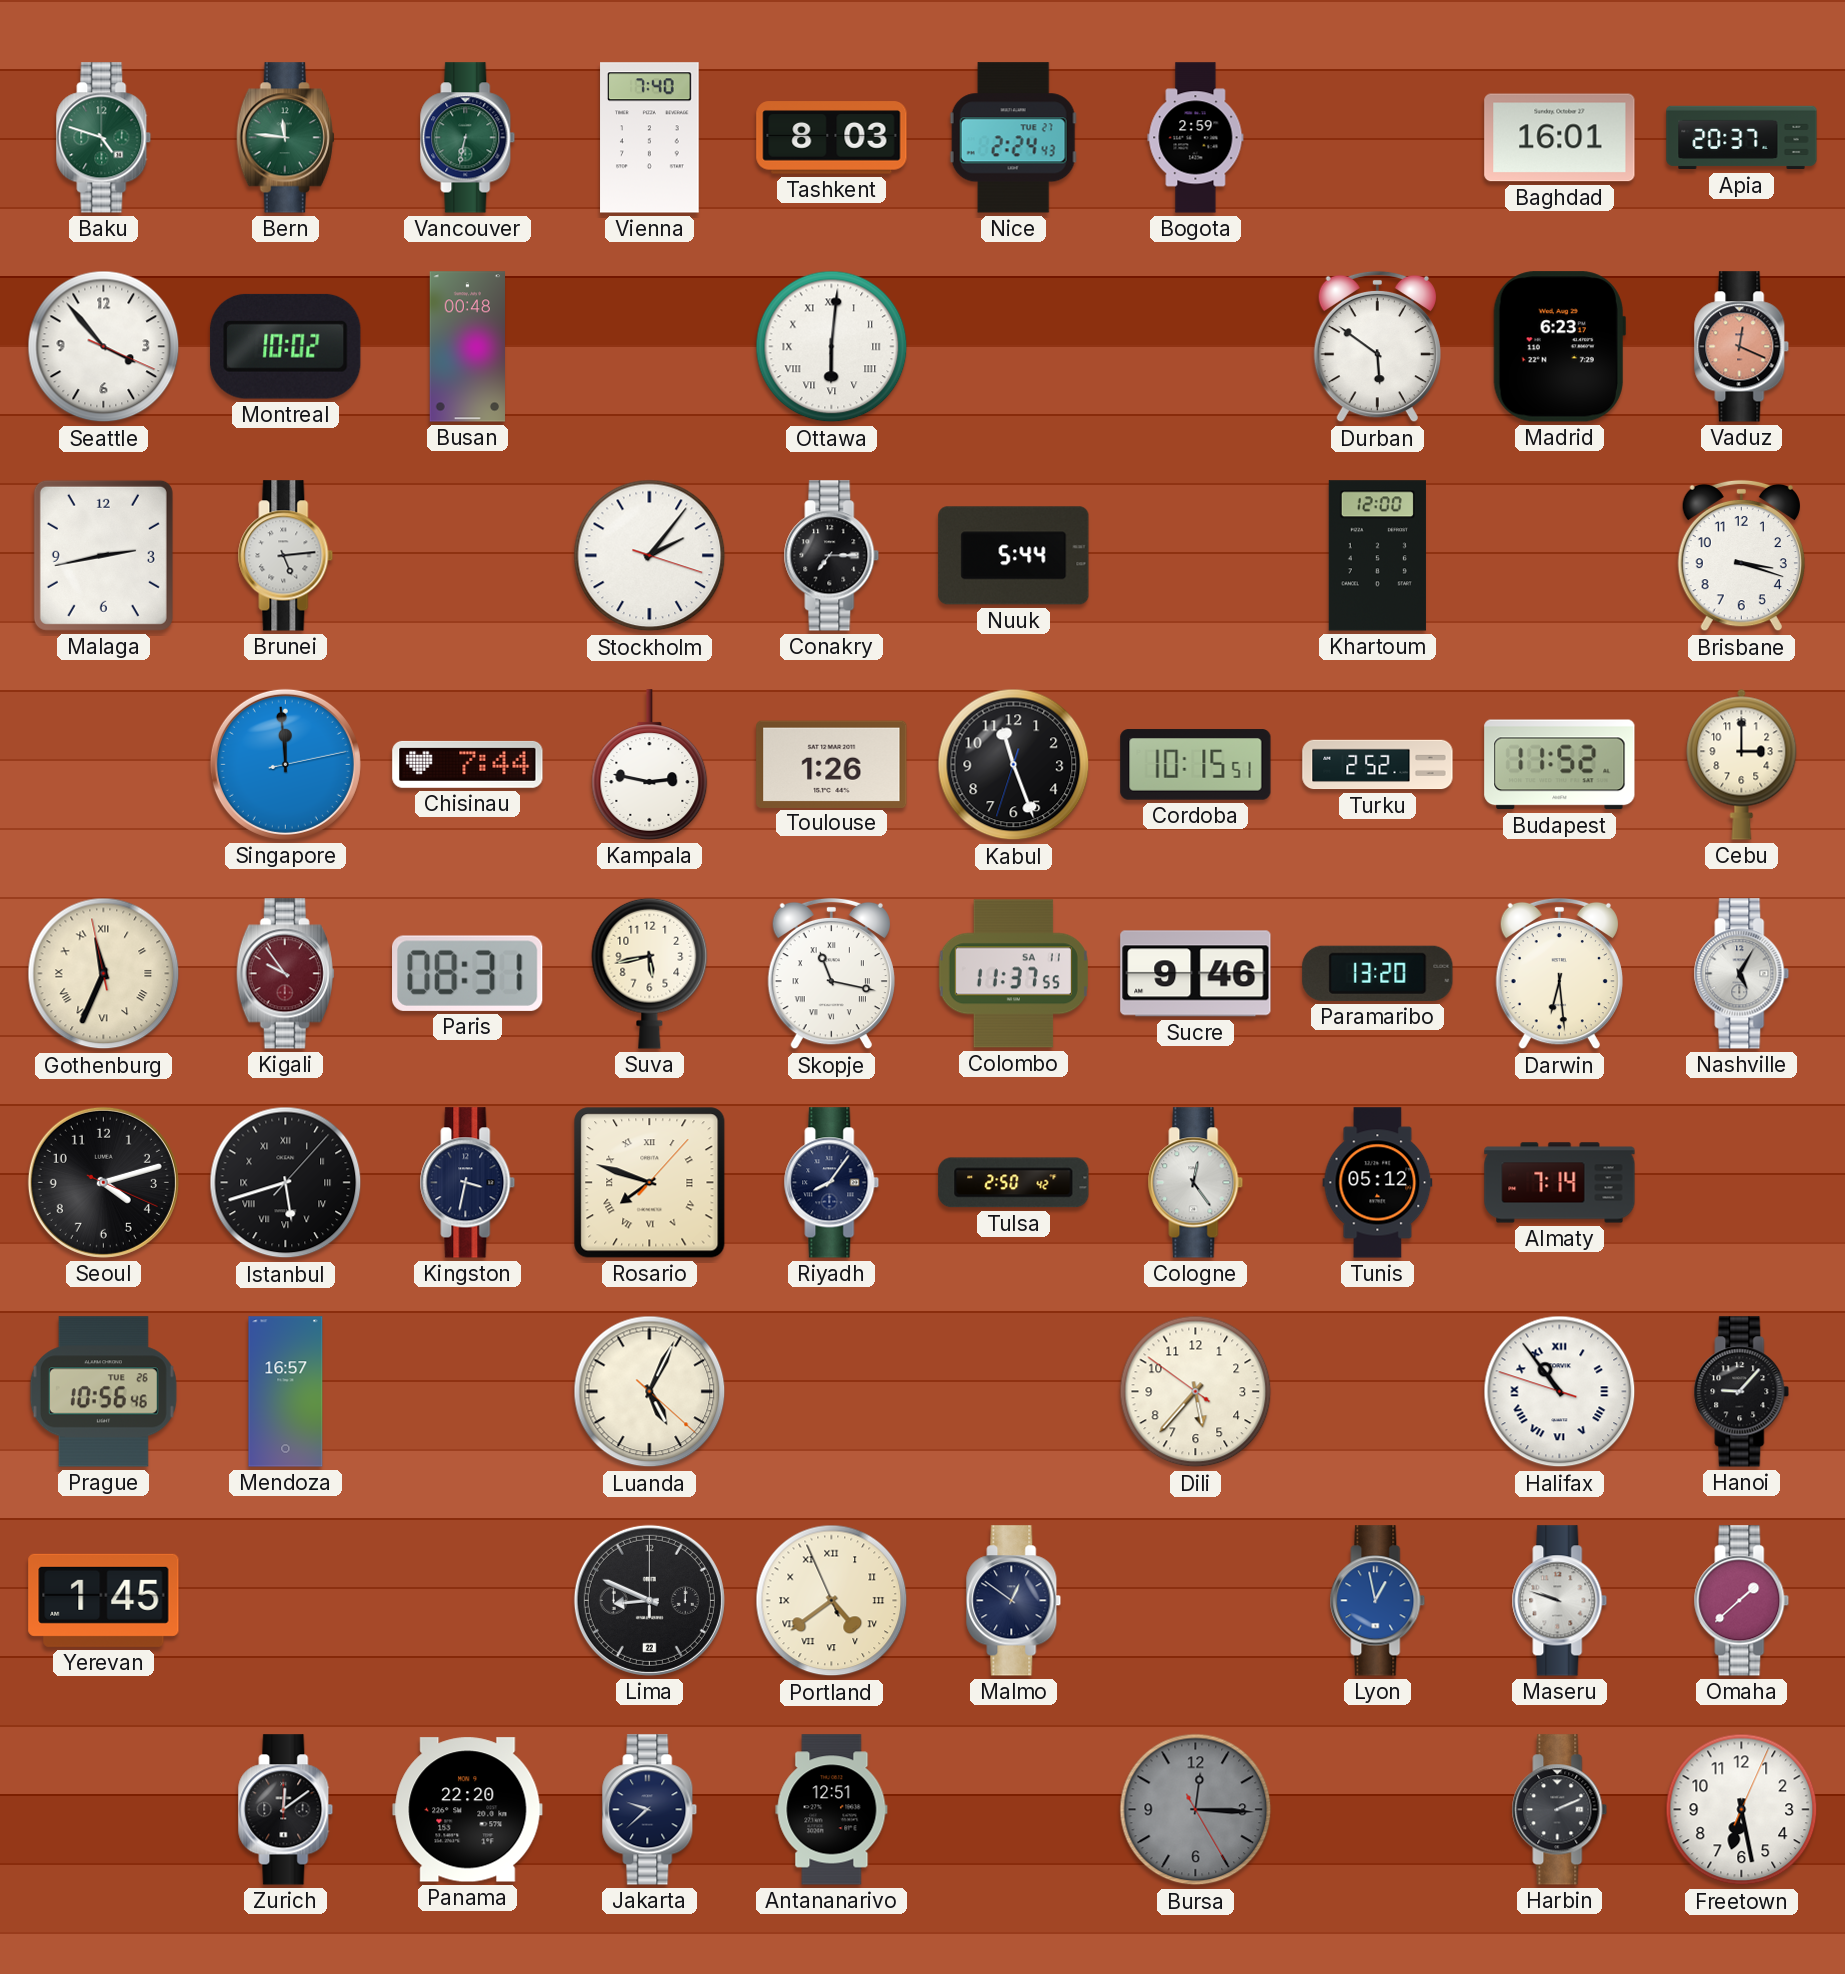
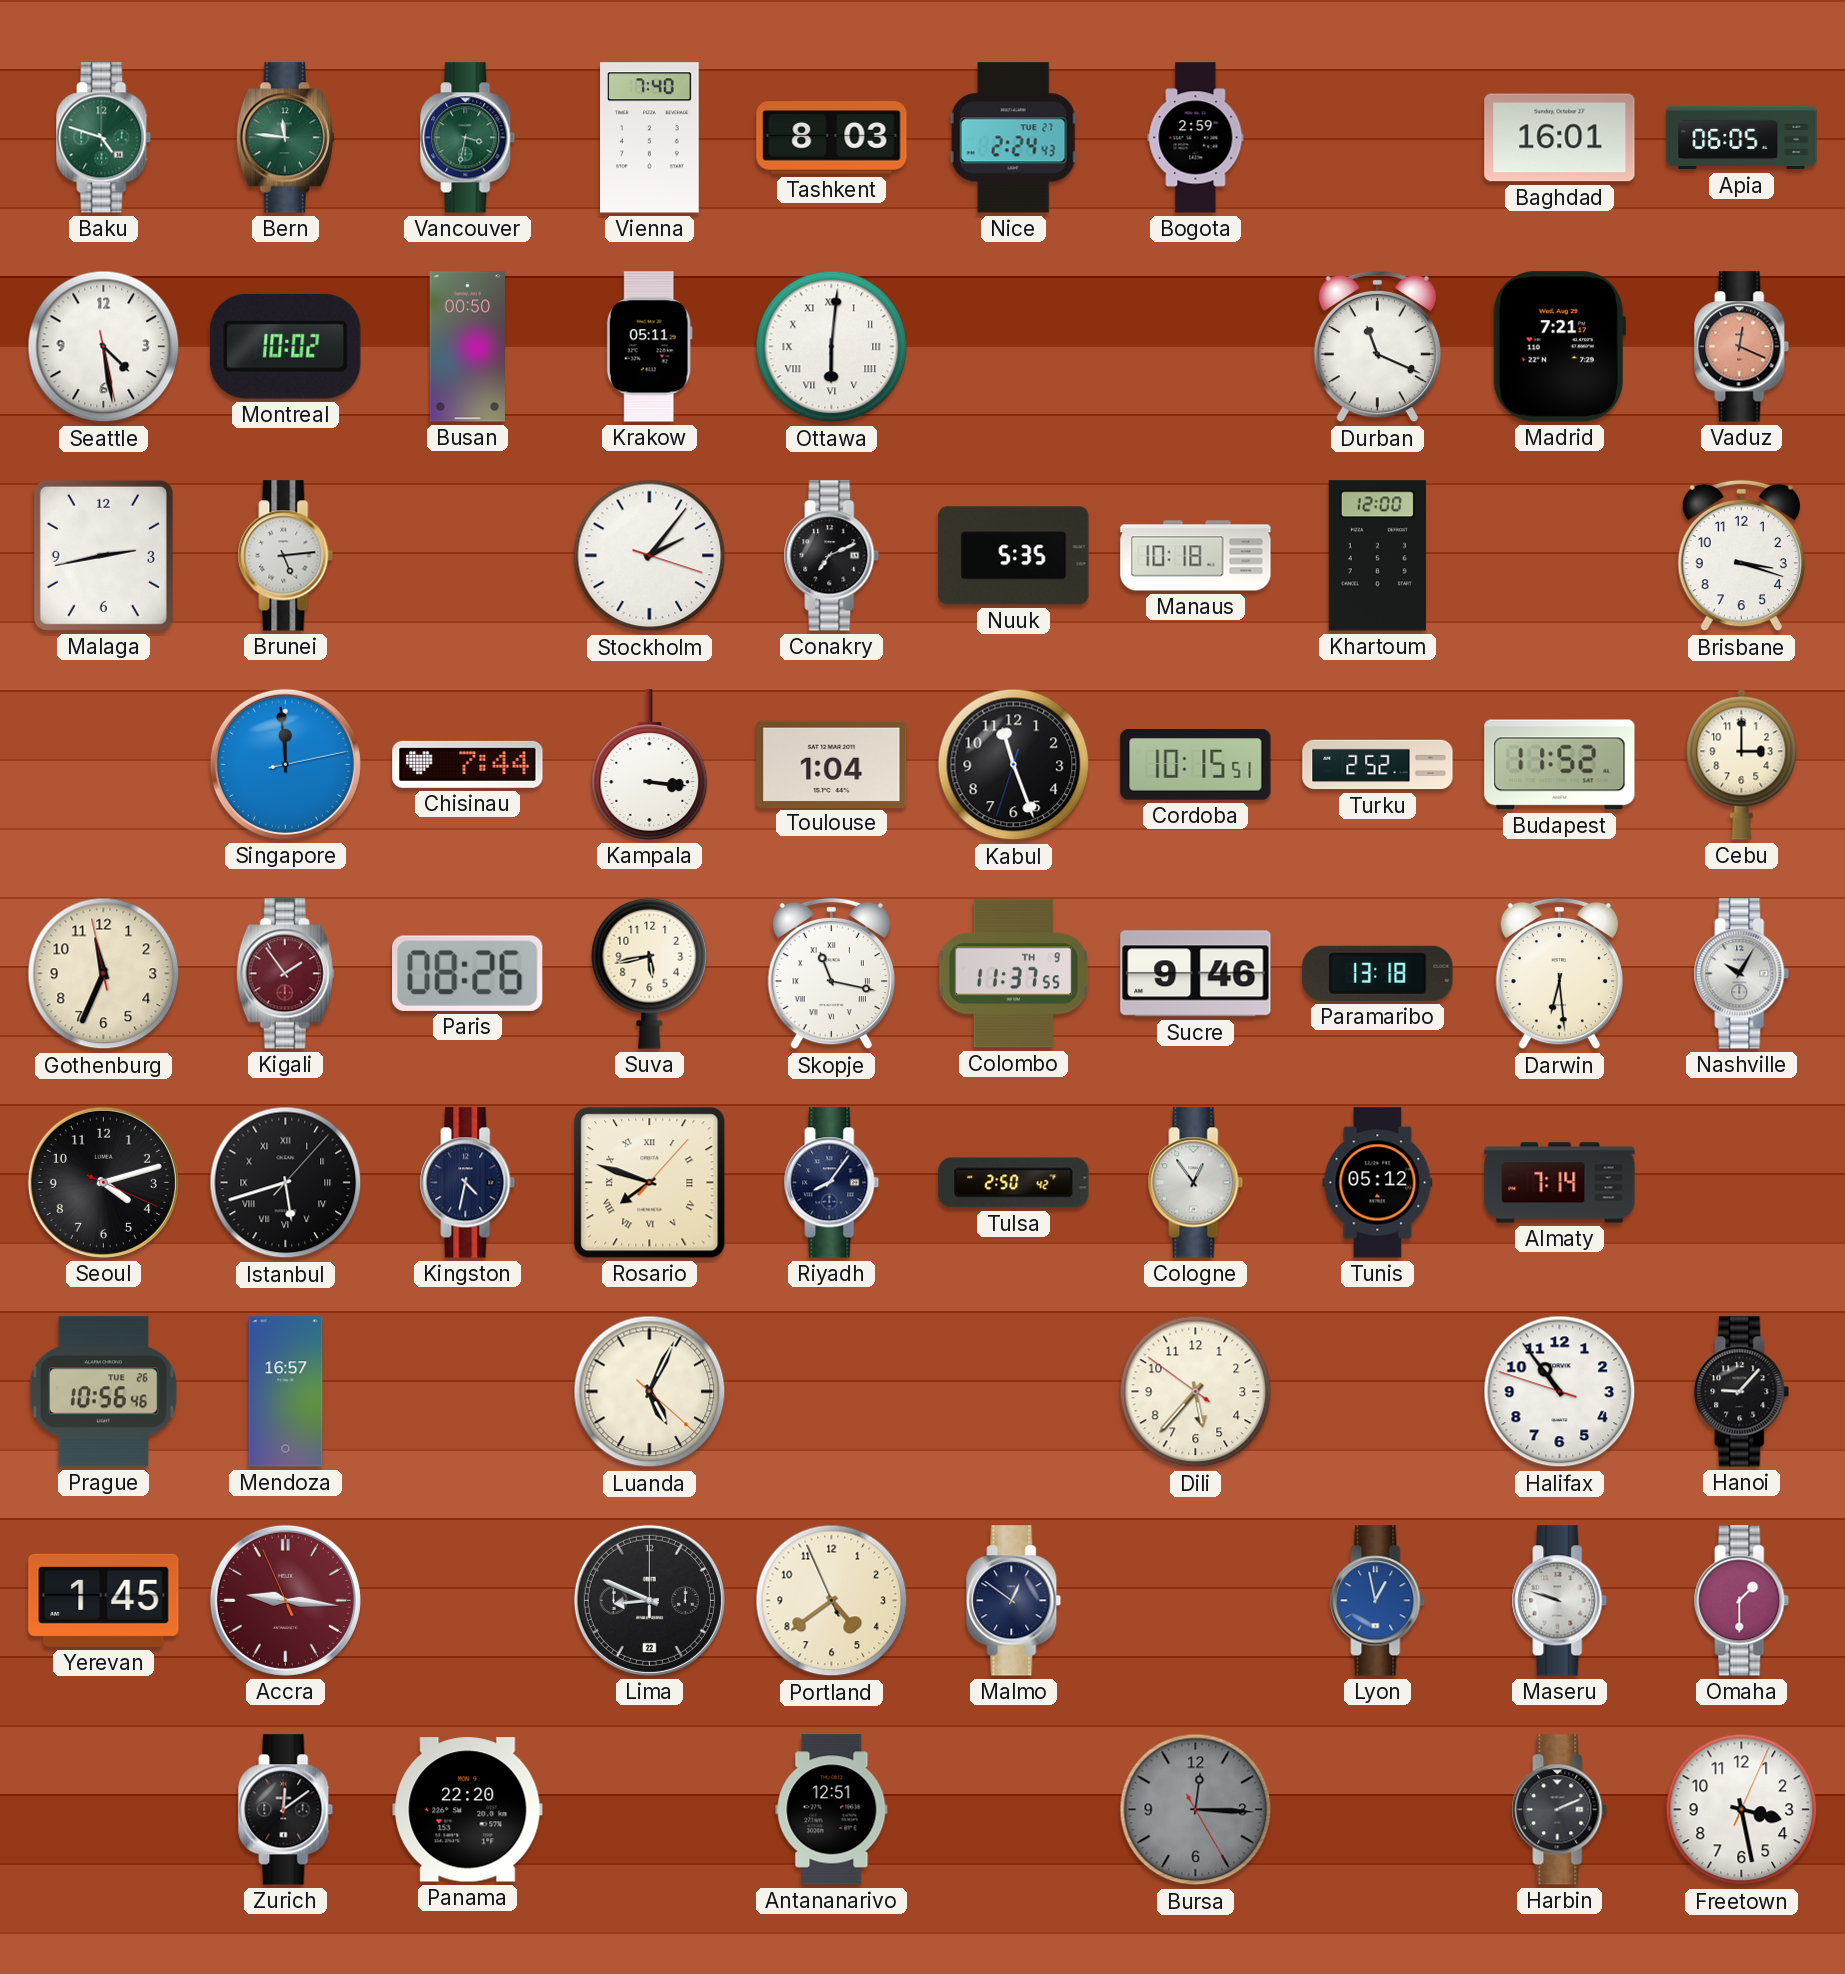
Vancouver: 6:32 -> 3:32
Apia: 20:37 -> 06:05
Seattle: 3:53 -> 4:28
Busan: 00:48 -> 00:50
Krakow: none -> 05:11
Durban: 5:51 -> 11:19
Madrid: 6:23 -> 7:21
Conakry: 7:15 -> 7:11
Nuuk: 5:44 -> 5:35
Manaus: none -> 10:18
Kampala: 2:47 -> 3:16
Toulouse: 1:26 -> 1:04
Gothenburg numerals: Roman -> Arabic
Kigali: 9:54 -> 1:54
Paris: 08:31 -> 08:26
Colombo date: SA 11 -> TH 9
Paramaribo: 13:20 -> 13:18
Nashville: 5:05 -> 10:05
Kingston: 3:32 -> 4:32
Cologne: 12:24 -> 12:54
Halifax numerals: Roman -> Arabic
Accra: none -> 9:15
Portland numerals: Roman -> Arabic
Omaha: 1:38 -> 1:30
Jakarta: 9:38 -> none
Freetown: 6:28 -> 3:28
